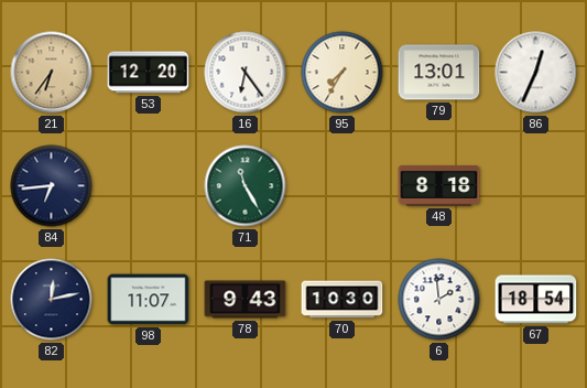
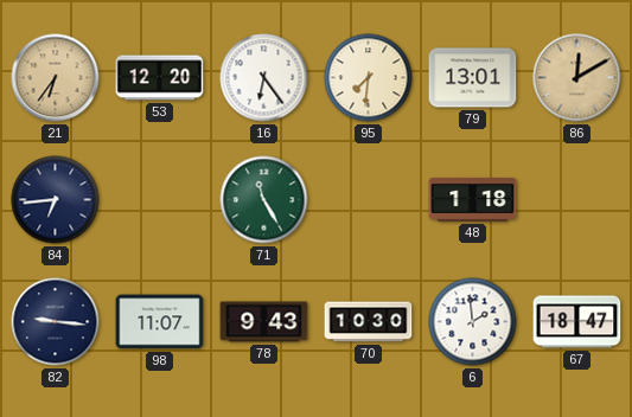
95: 7:35 -> 7:31
86: 12:34 -> 12:10
86 dial: white -> champagne
48: 8:18 -> 1:18
82: 12:13 -> 9:16
67: 18:54 -> 18:47
